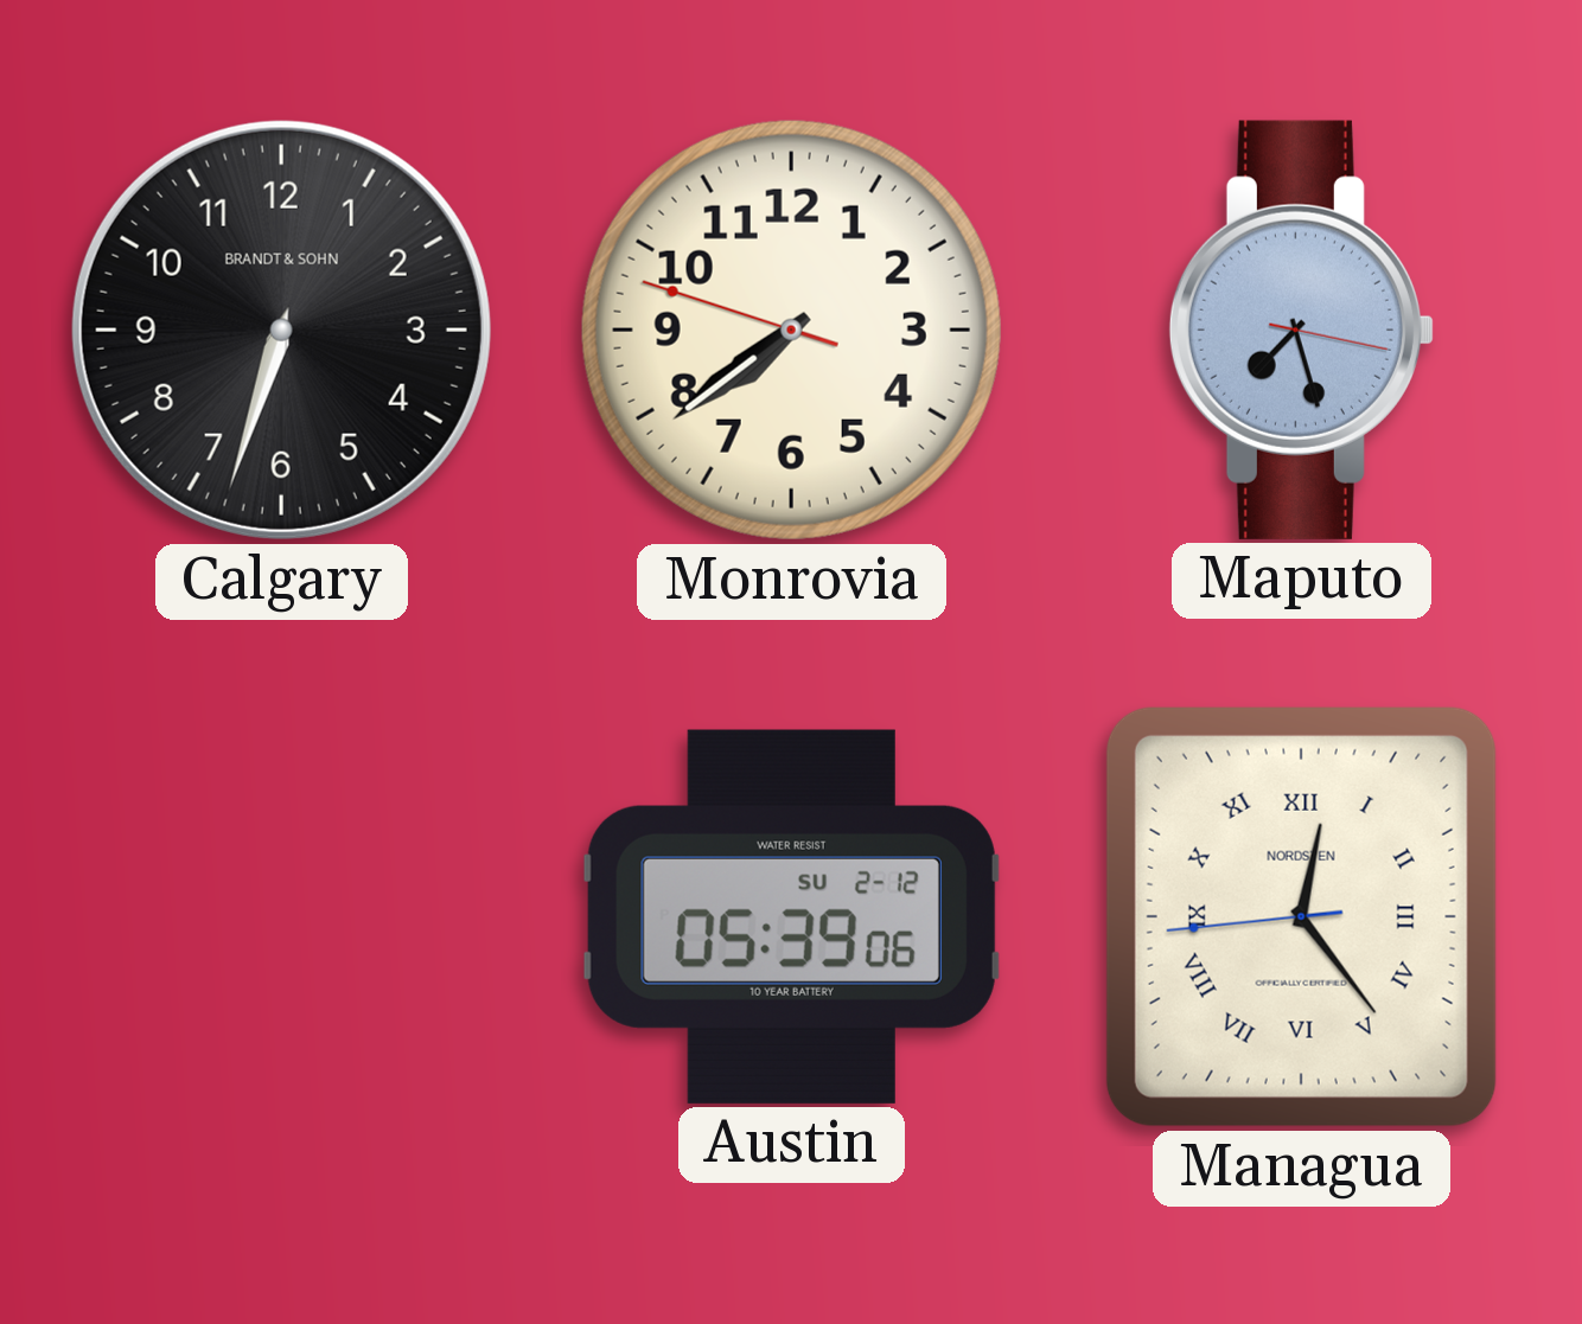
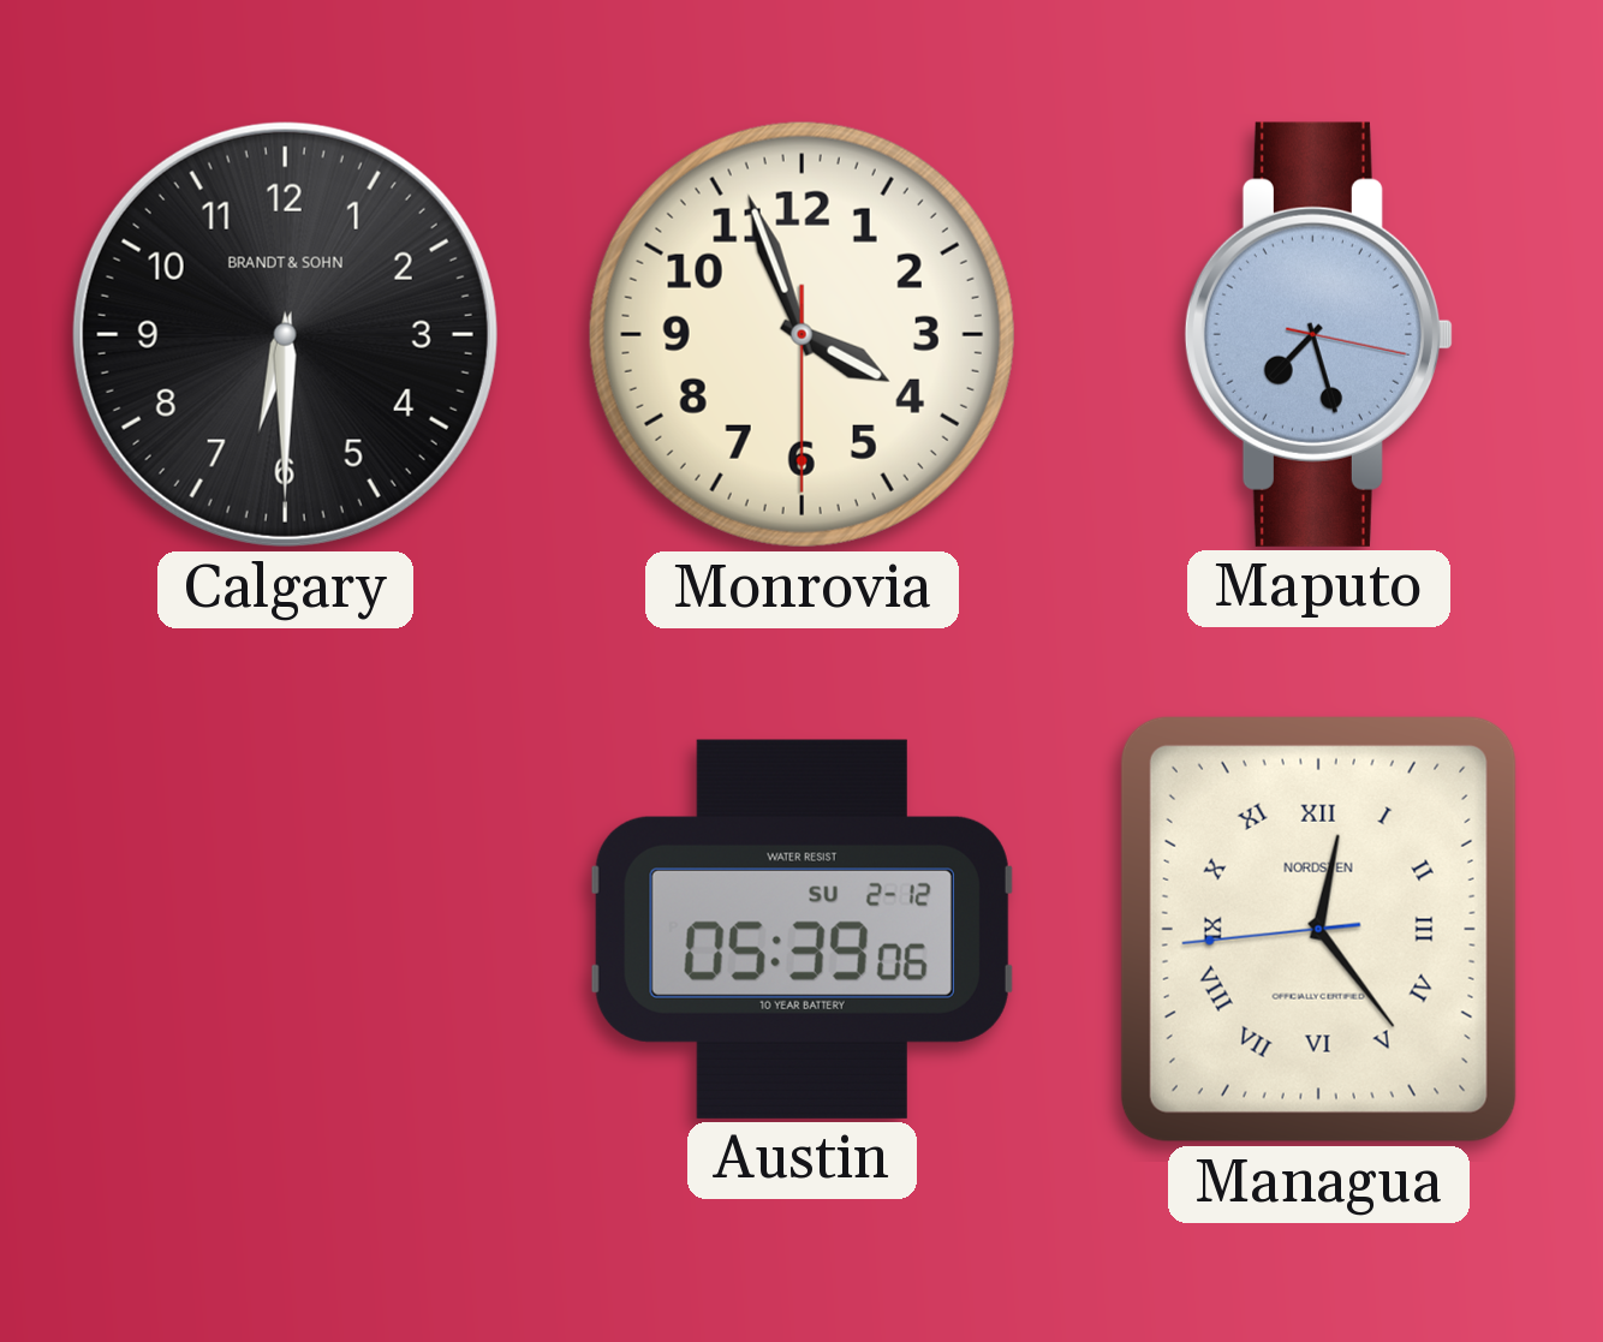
Calgary: 6:33 -> 6:30
Monrovia: 7:38 -> 3:56
